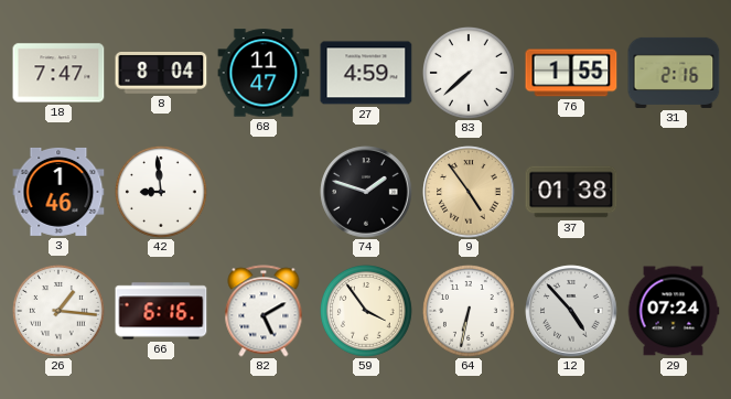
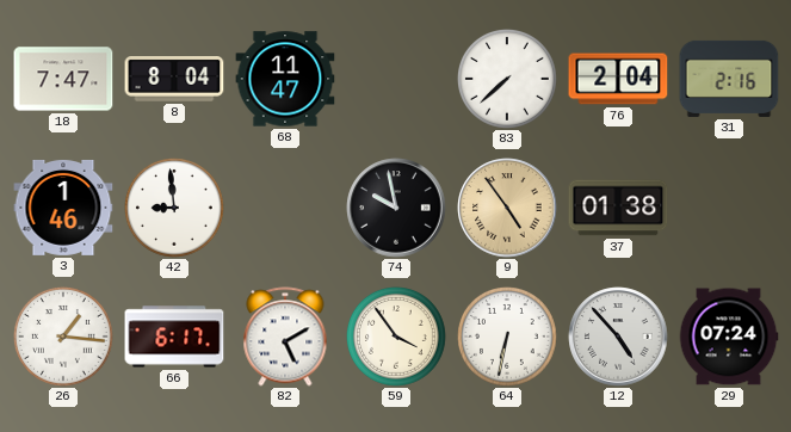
27: 4:59 -> none
76: 1:55 -> 2:04
74: 1:48 -> 9:58
66: 6:16 -> 6:17
